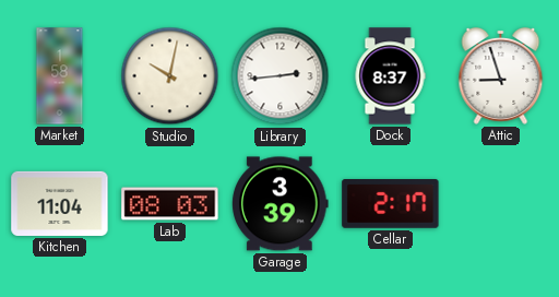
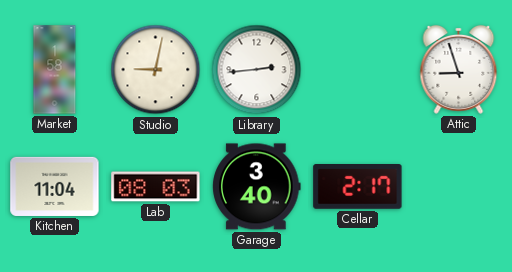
Studio: 10:02 -> 9:02
Dock: 8:37 -> none
Garage: 3:39 -> 3:40
